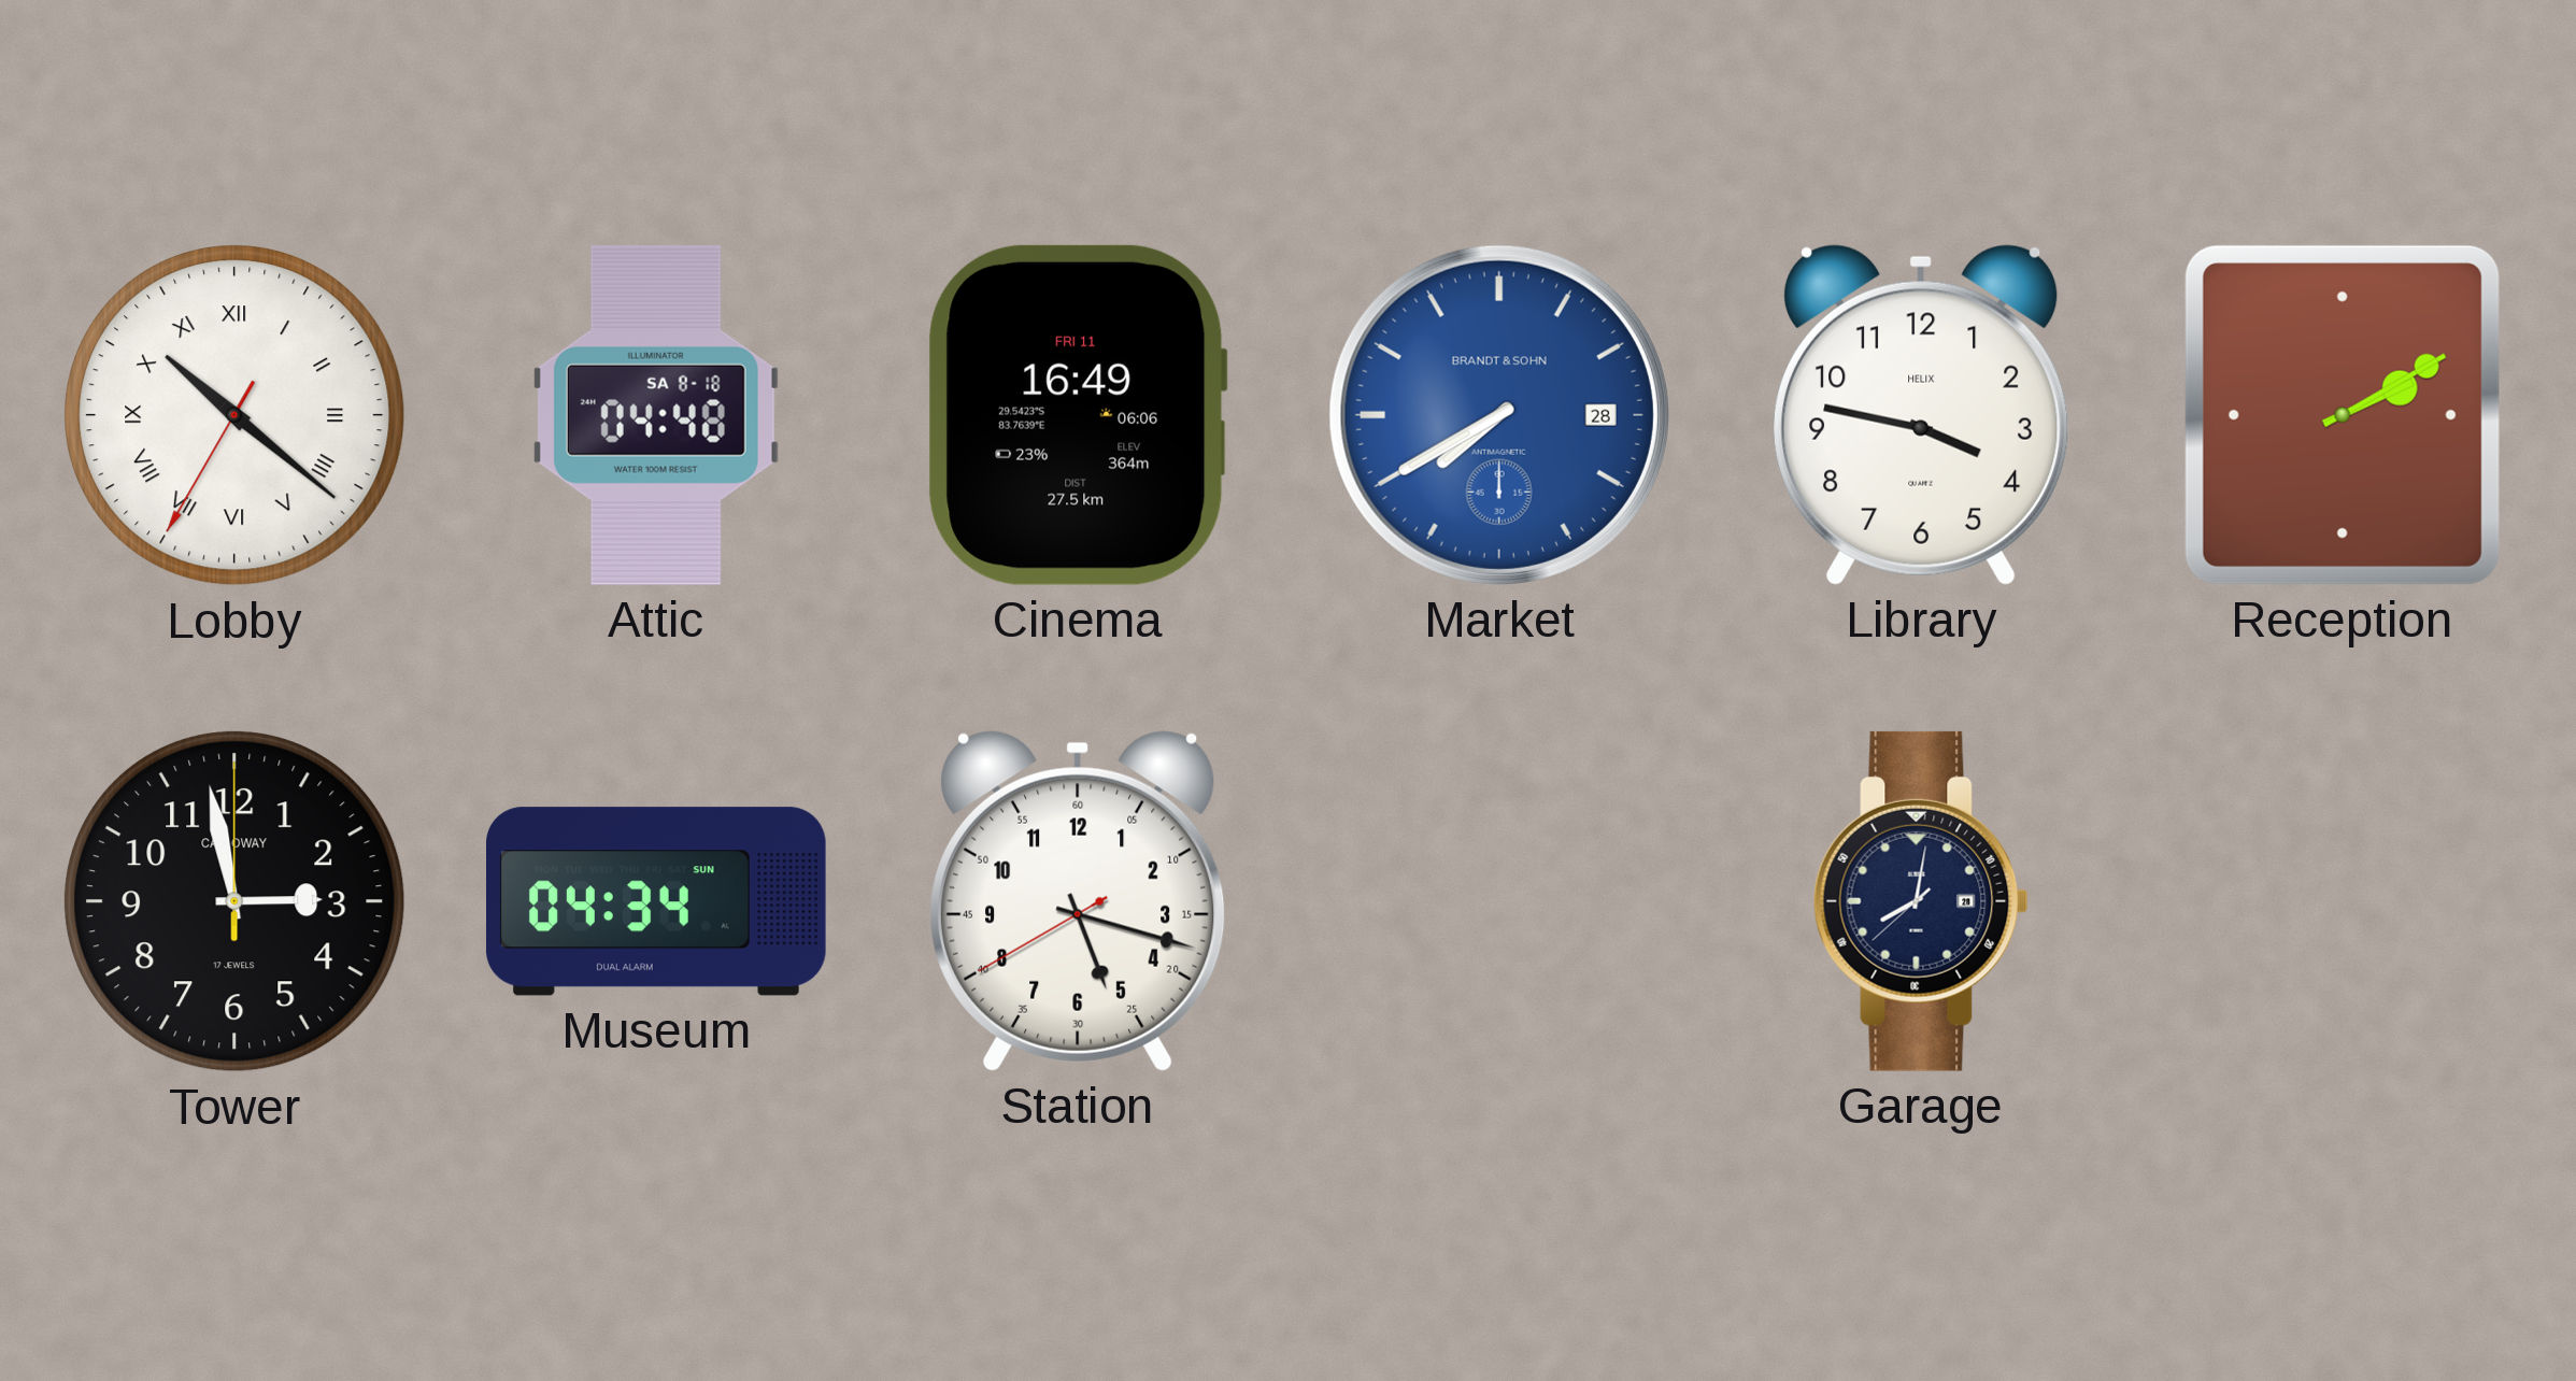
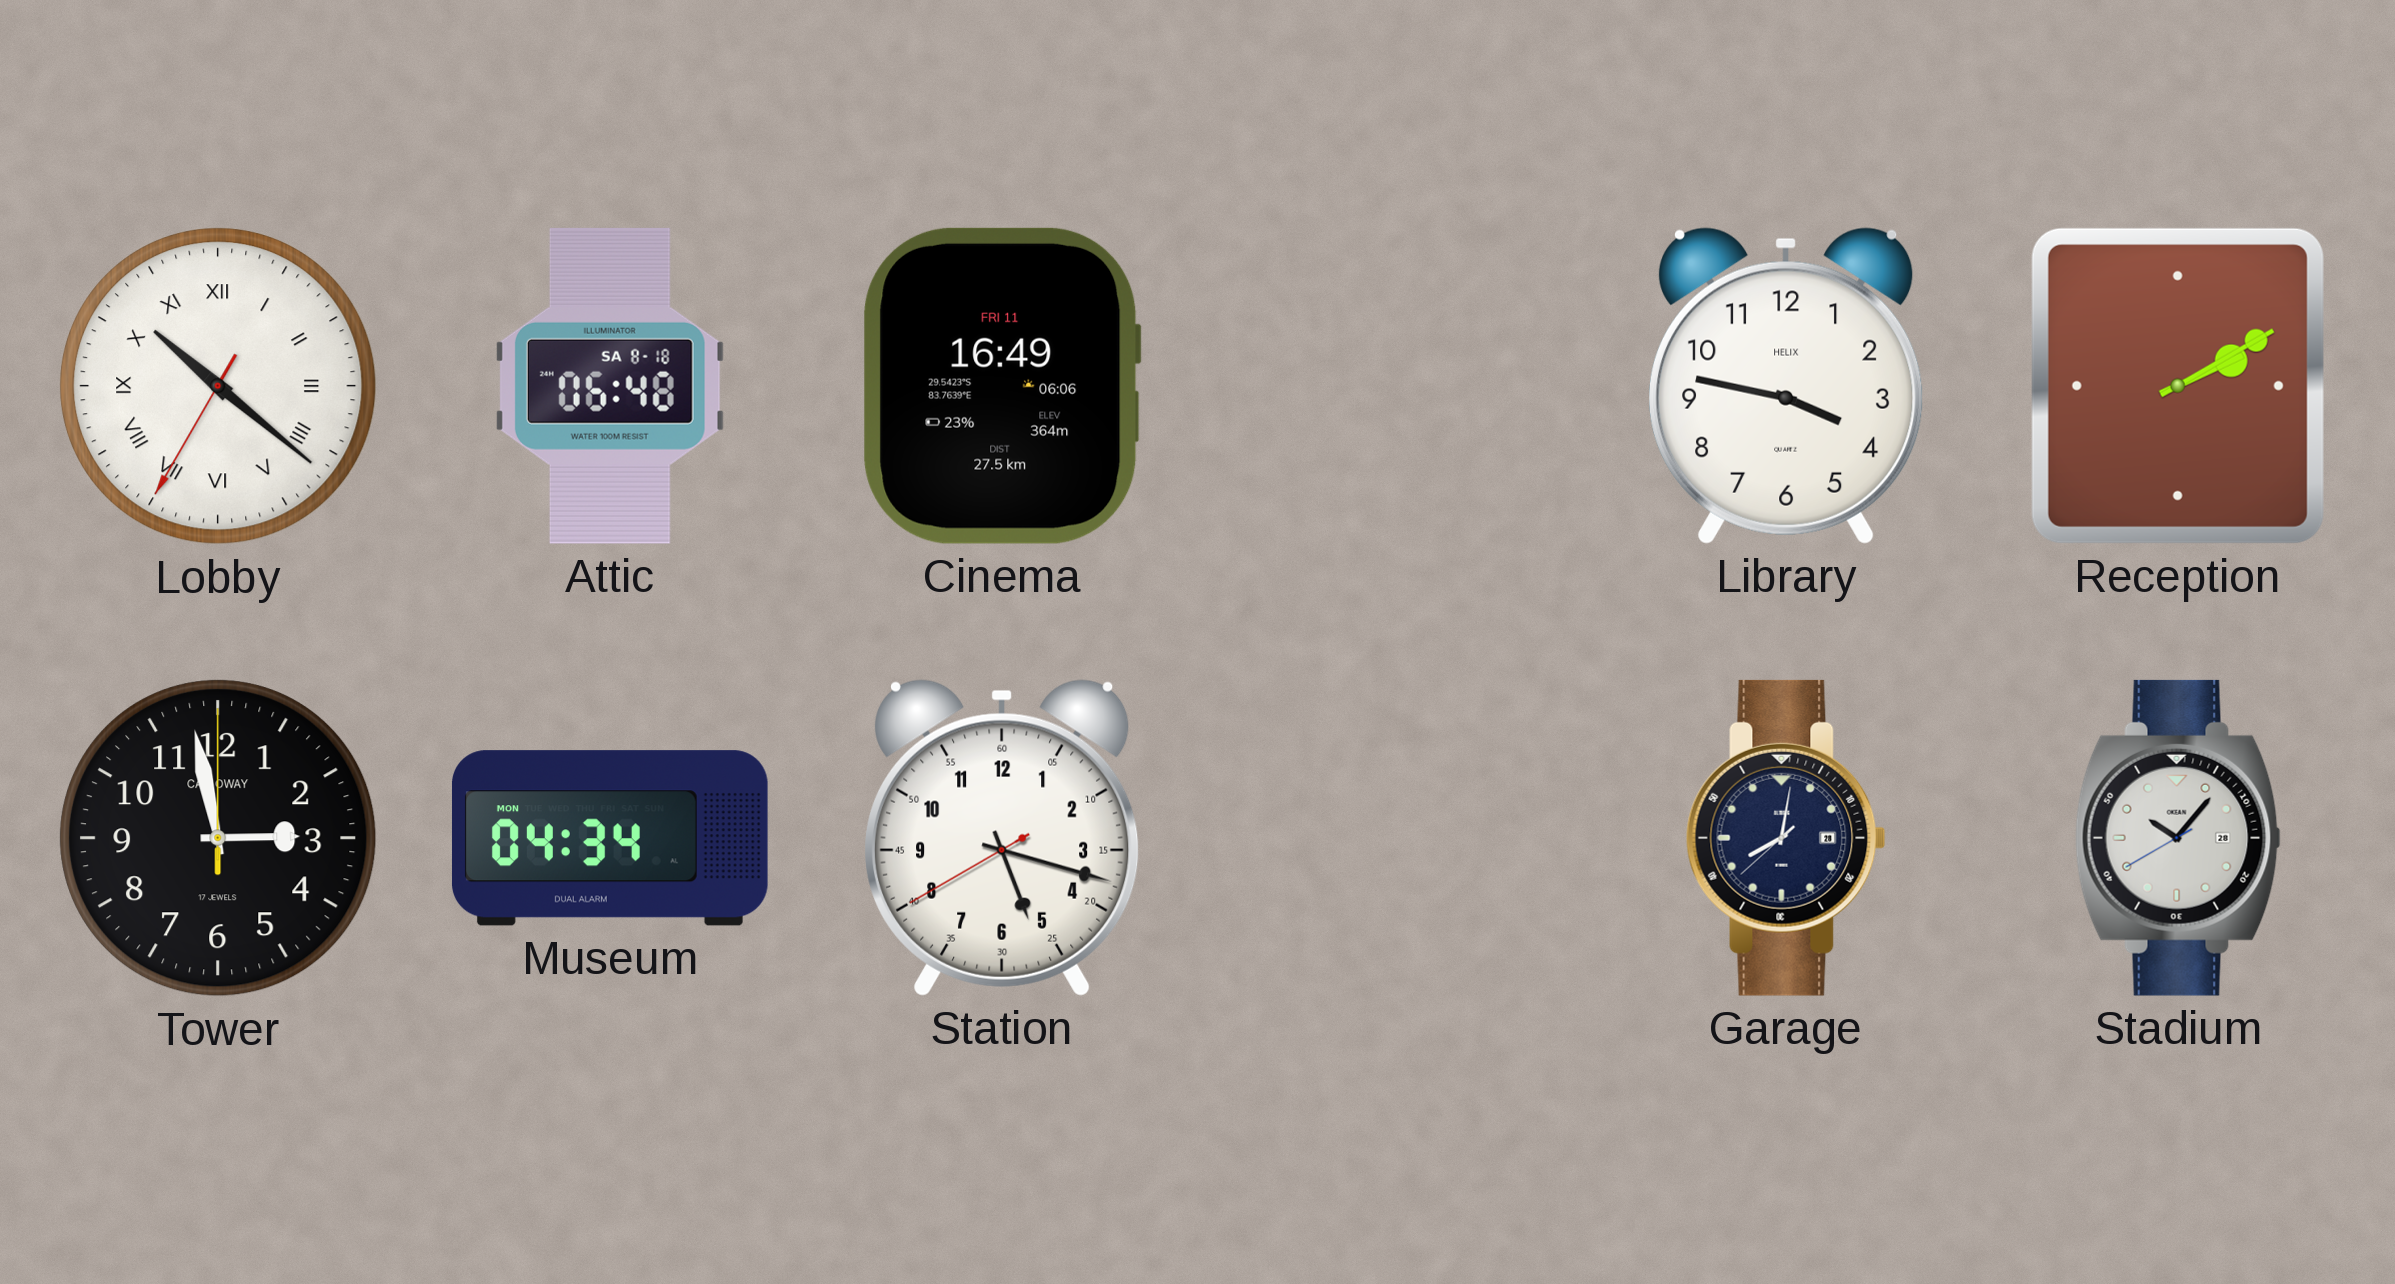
Attic: 04:48 -> 06:48
Market: 7:40 -> none
Museum date: SUN -> MON
Stadium: none -> 10:06
